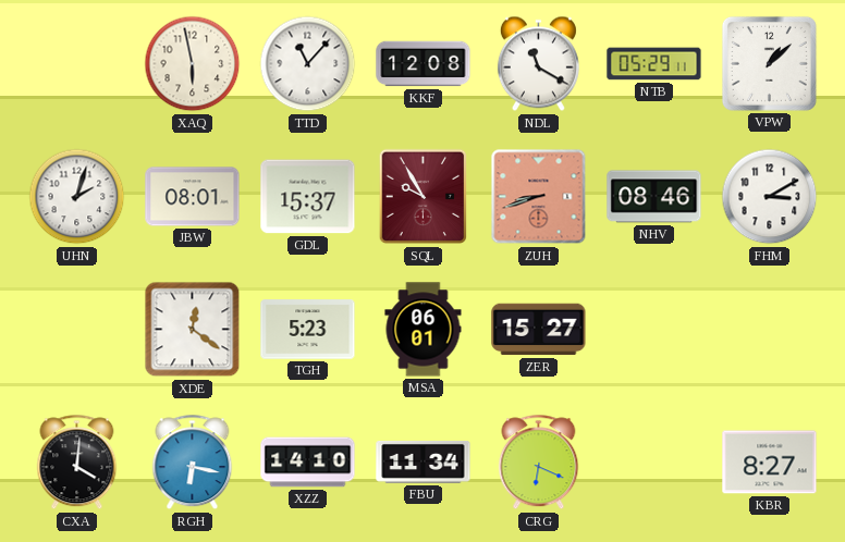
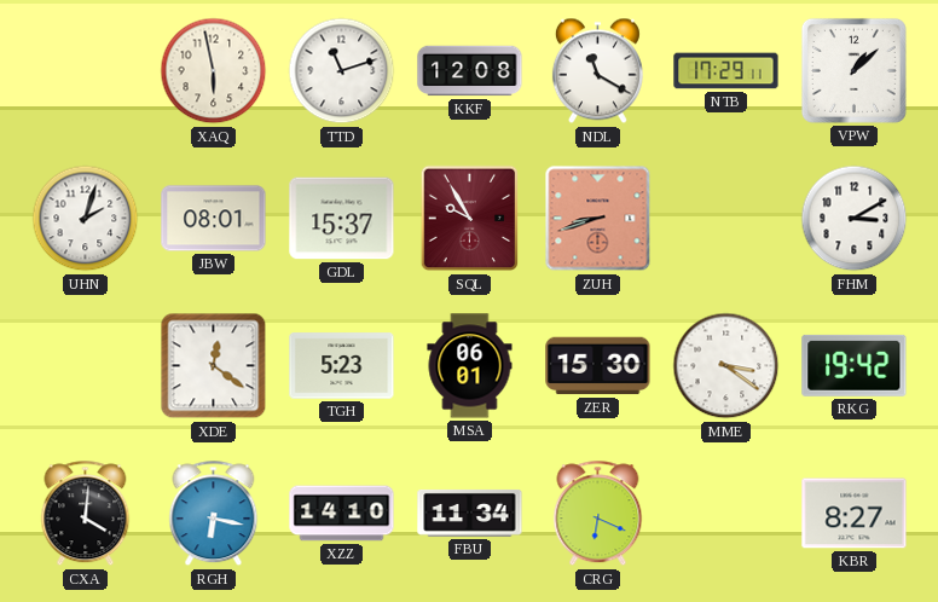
TTD: 11:07 -> 11:12
NTB: 05:29 -> 17:29
NHV: 08:46 -> none
ZER: 15:27 -> 15:30
MME: none -> 3:21
RKG: none -> 19:42
